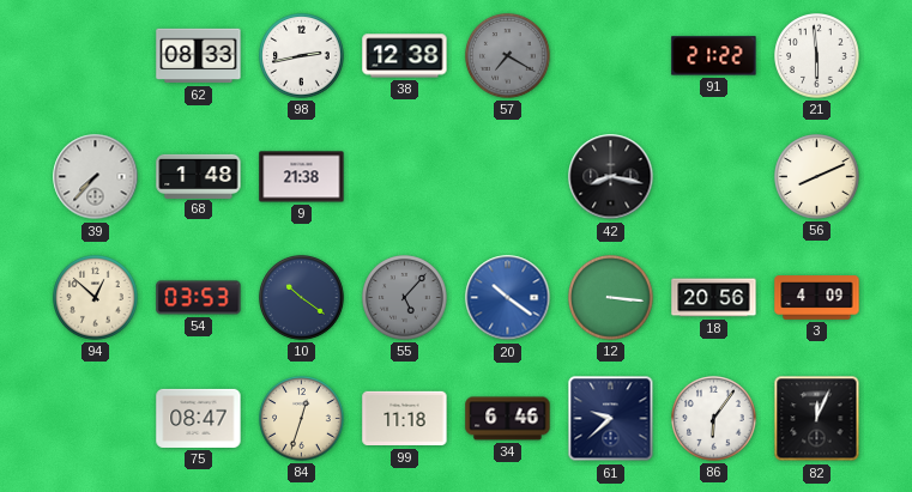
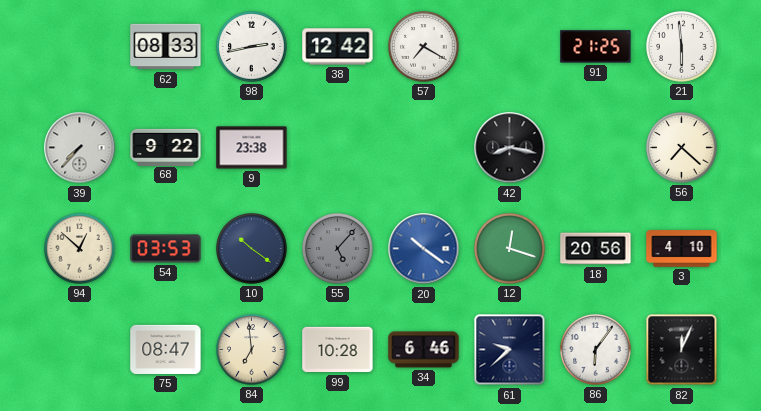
38: 12:38 -> 12:42
57 dial: grey -> white
91: 21:22 -> 21:25
68: 1:48 -> 9:22
9: 21:38 -> 23:38
56: 8:11 -> 7:22
12: 3:16 -> 12:18
3: 4:09 -> 4:10
84: 12:33 -> 6:59
99: 11:18 -> 10:28
